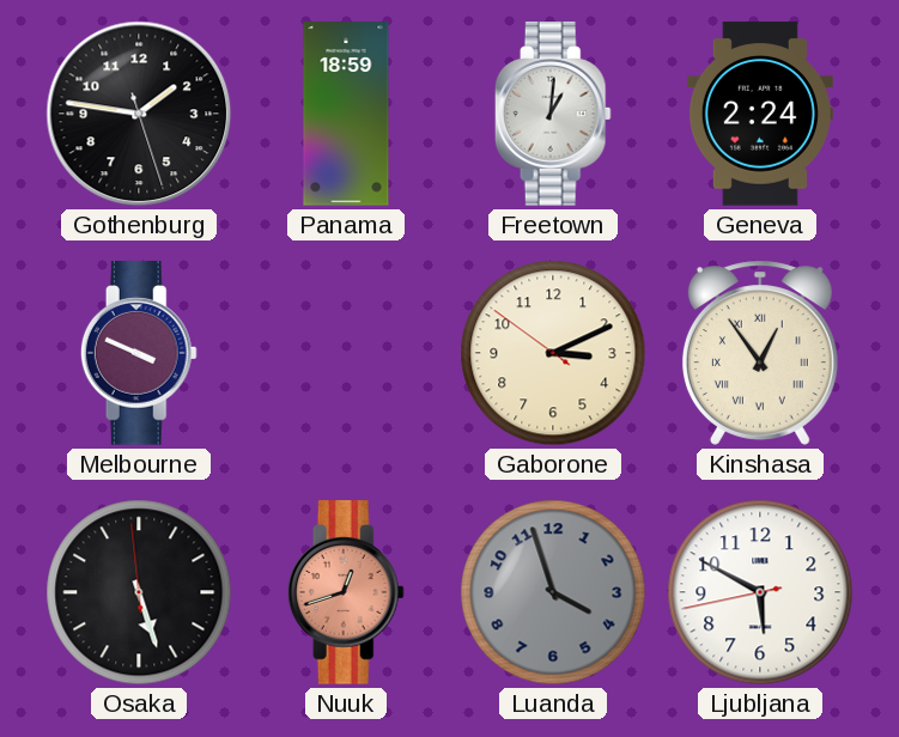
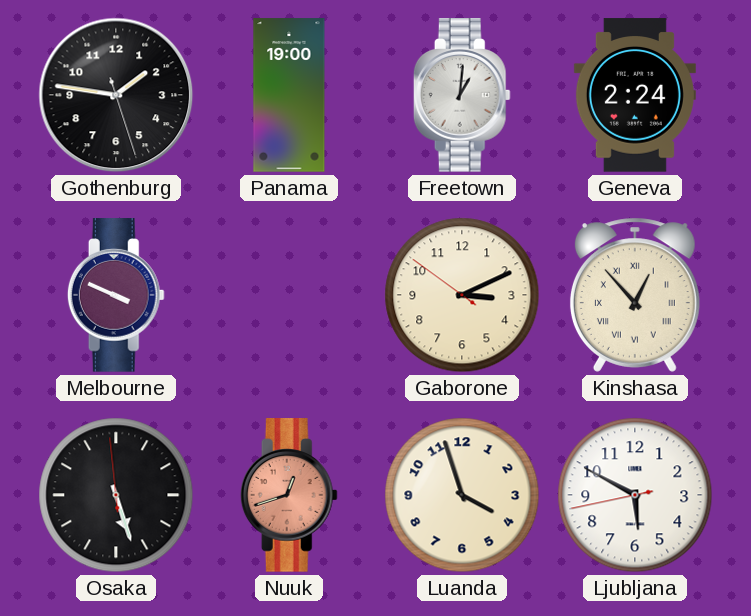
Panama: 18:59 -> 19:00
Kinshasa: 12:54 -> 12:53
Luanda dial: grey -> cream
